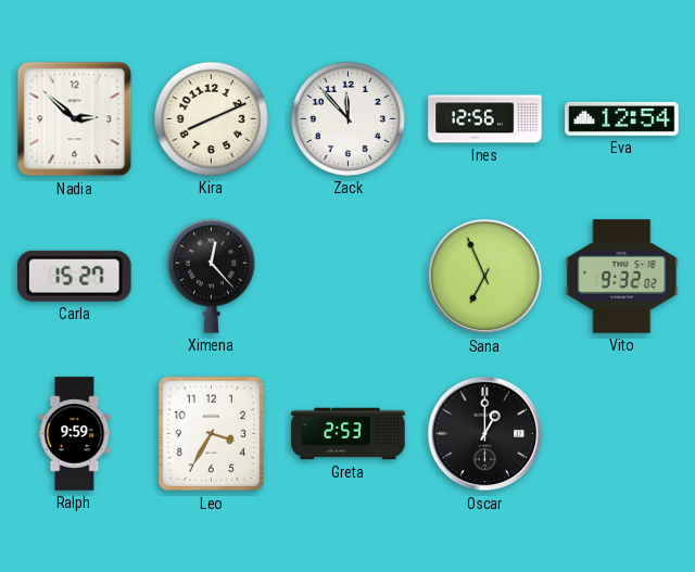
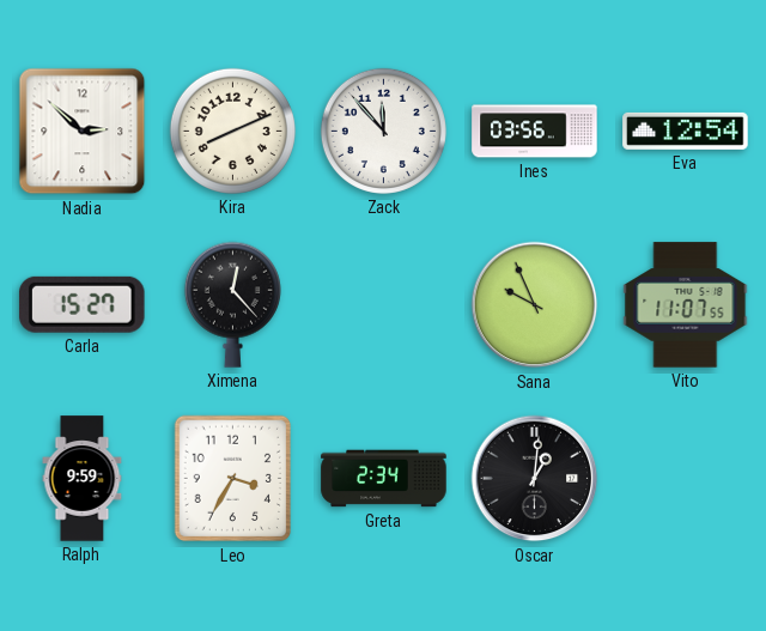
Ines: 12:56 -> 03:56
Sana: 6:56 -> 9:56
Vito: 9:32 -> 11:07
Greta: 2:53 -> 2:34
Oscar: 1:00 -> 1:01
